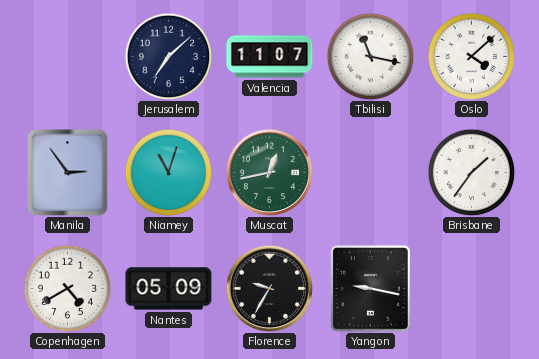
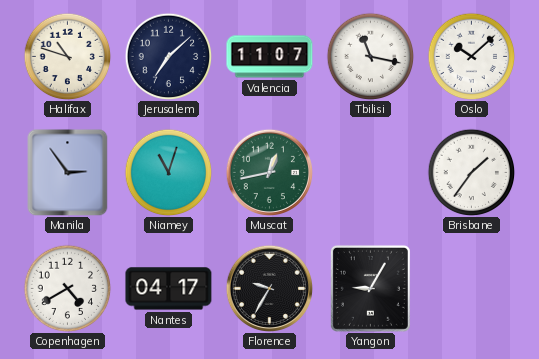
Halifax: none -> 10:48
Oslo: 4:08 -> 10:08
Nantes: 05:09 -> 04:17
Yangon: 9:17 -> 9:05
